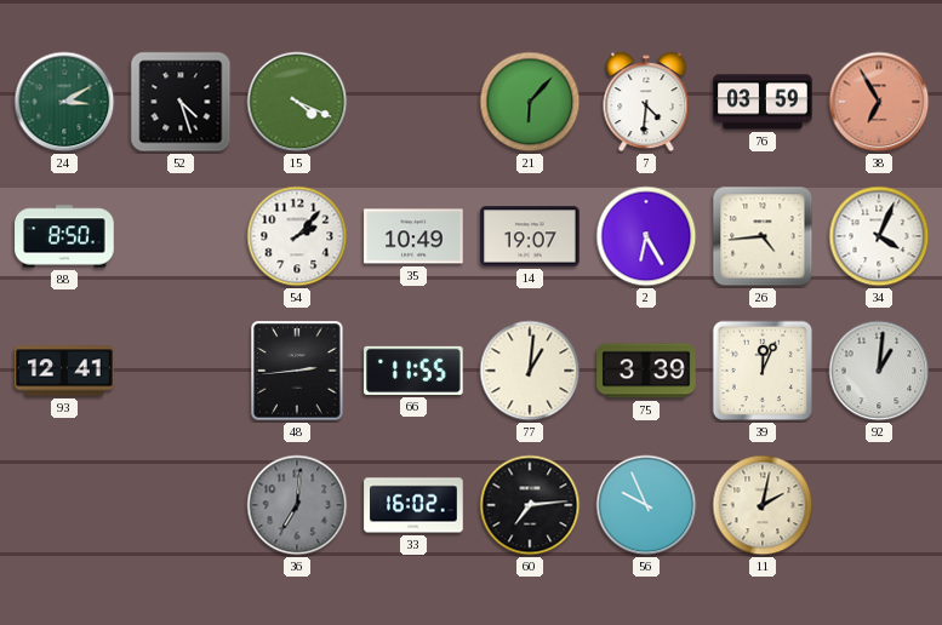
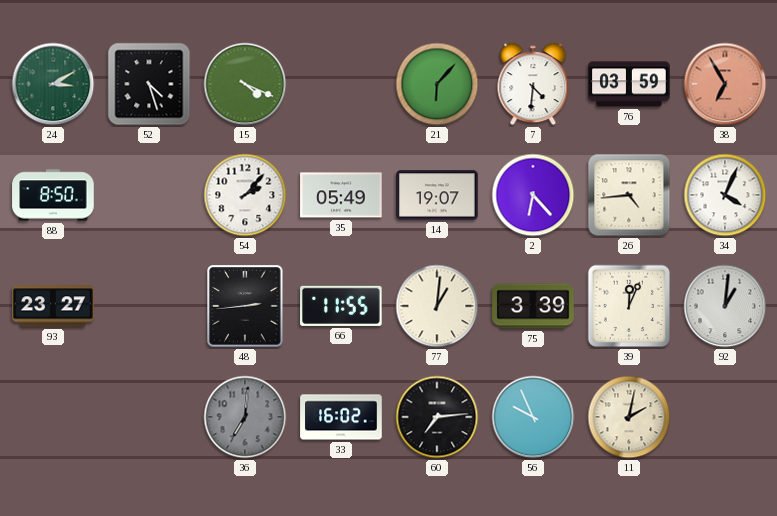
35: 10:49 -> 05:49
2: 6:25 -> 6:23
93: 12:41 -> 23:27
